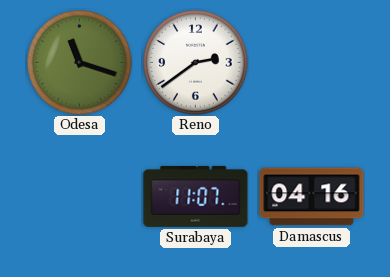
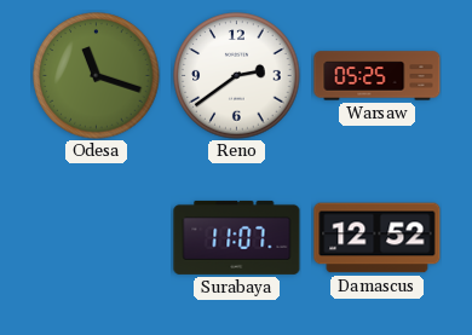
Warsaw: none -> 05:25
Damascus: 04:16 -> 12:52
